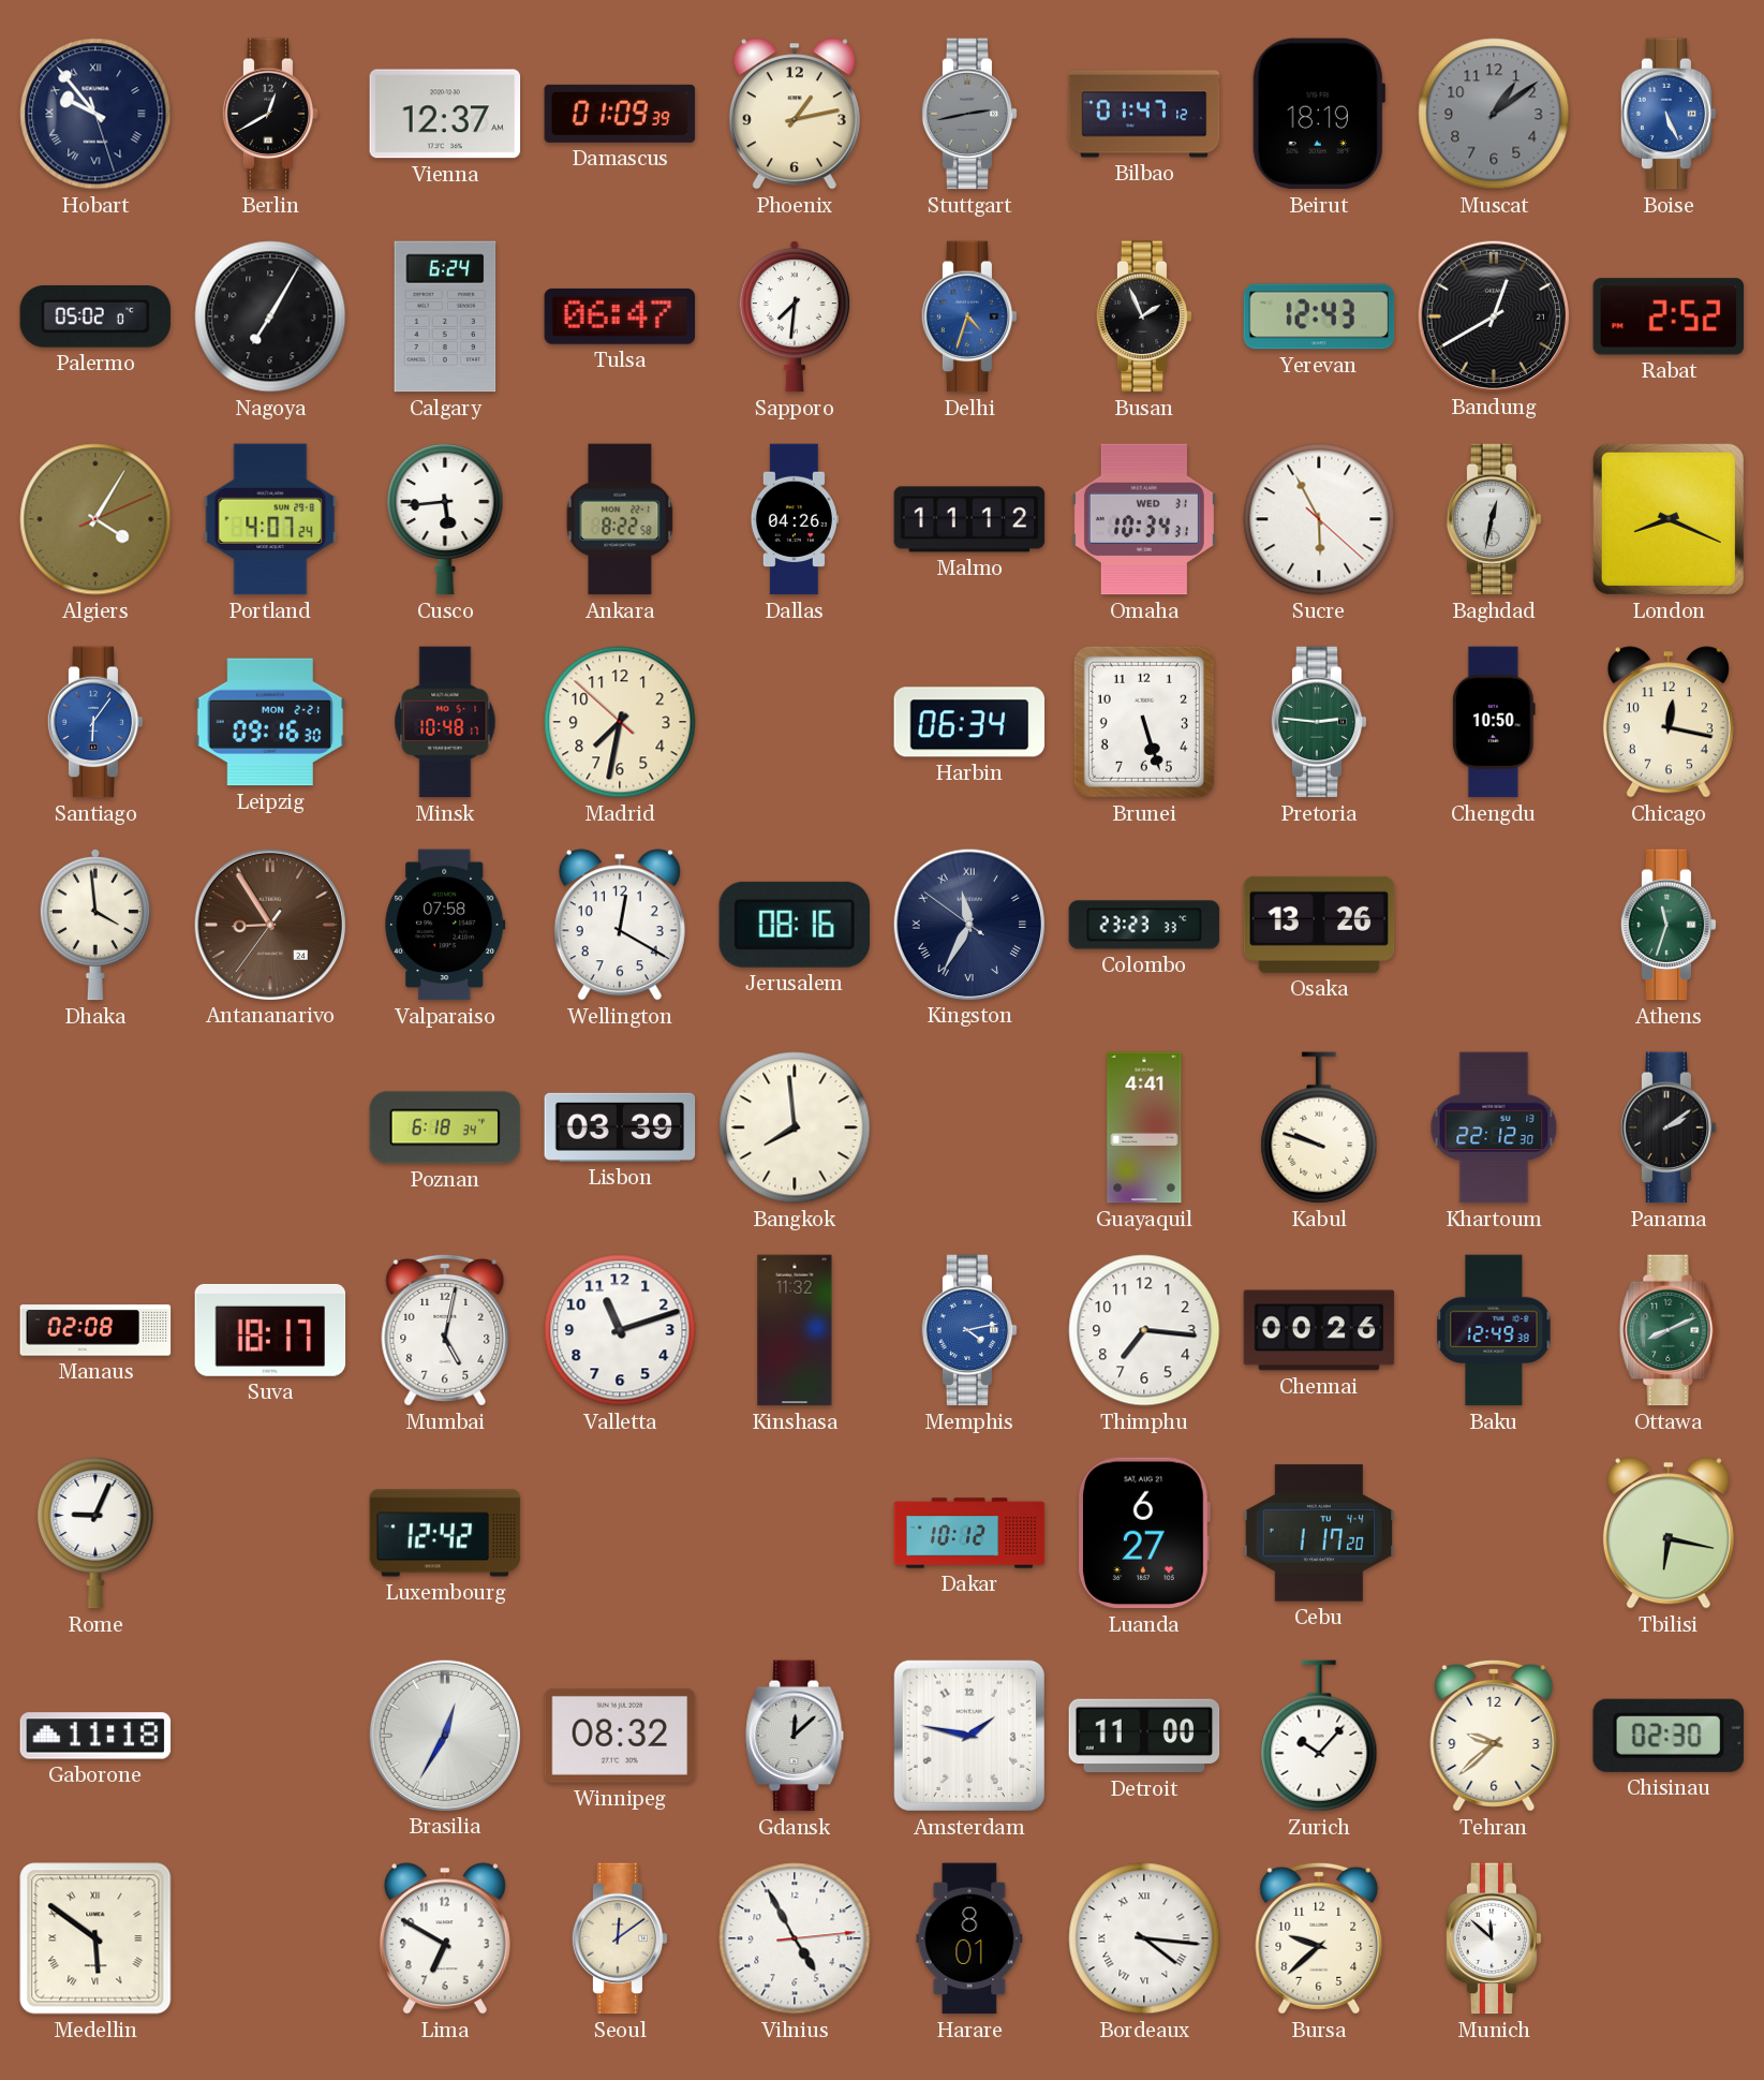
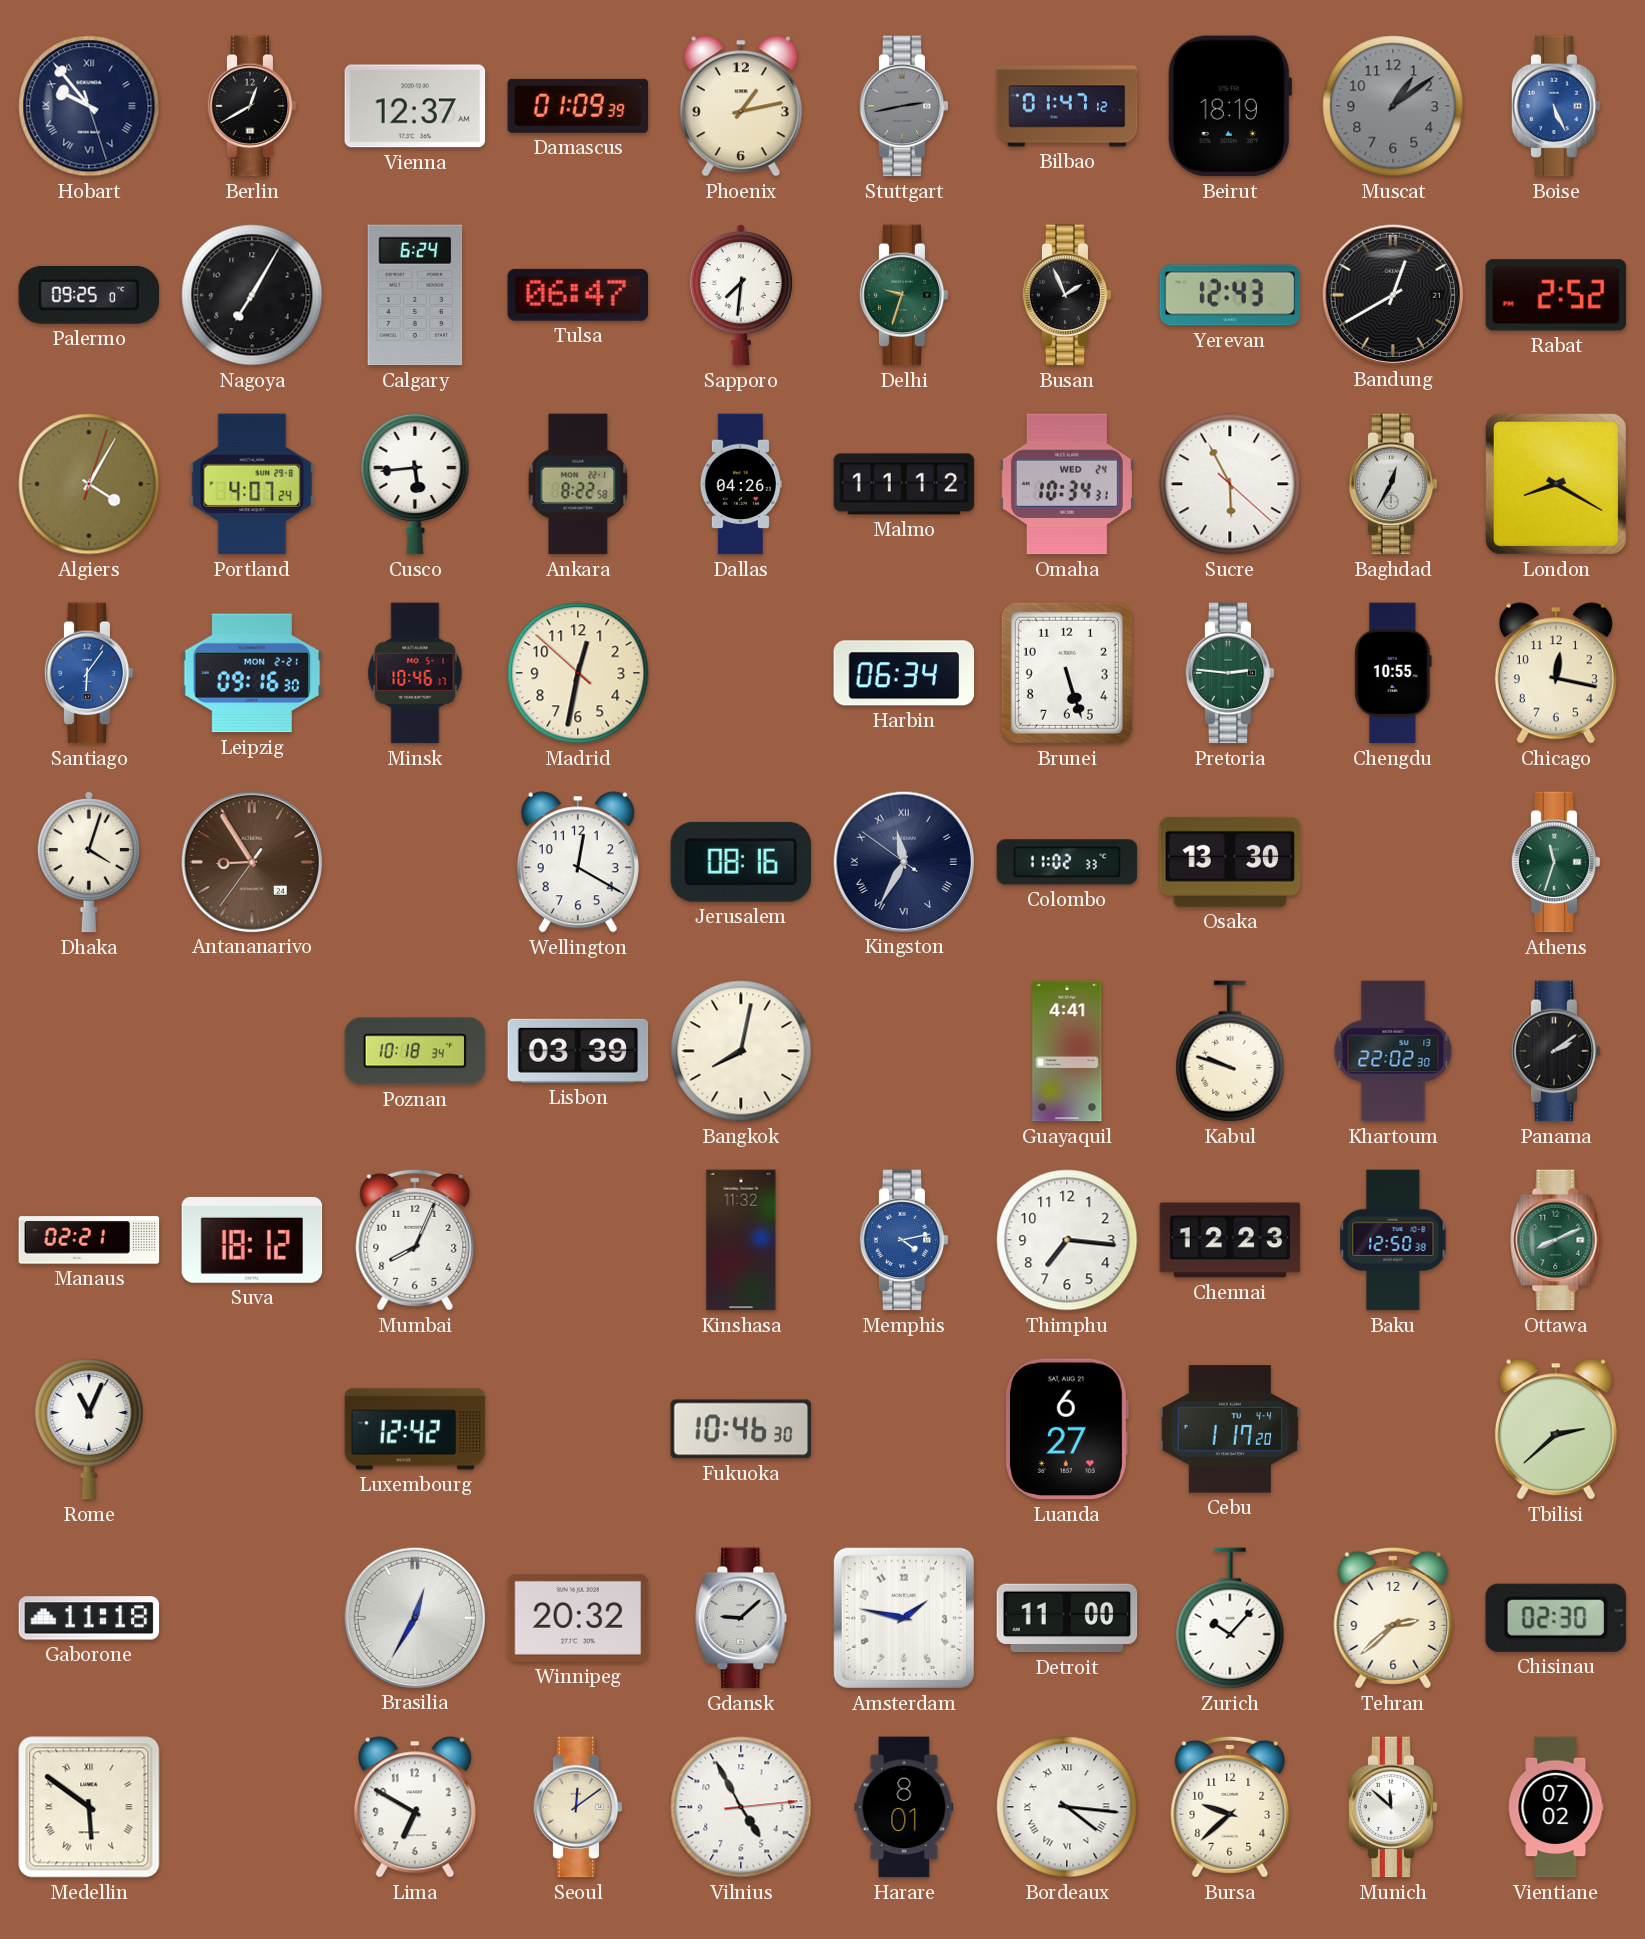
Palermo: 05:02 -> 09:25
Delhi: 4:33 -> 9:33
Delhi dial: blue -> green
Algiers: 4:05:11 -> 4:05:03
Omaha date: WED 31 -> WED 24
Baghdad: 12:32 -> 12:35
London: 8:19 -> 8:20
Minsk: 10:48 -> 10:46
Madrid: 7:31 -> 12:31
Chengdu: 10:50 -> 10:55
Dhaka: 3:59 -> 4:03
Valparaiso: 07:58 -> none
Colombo: 23:23 -> 11:02
Osaka: 13:26 -> 13:30
Poznan: 6:18 -> 10:18
Bangkok: 7:59 -> 8:02
Khartoum: 22:12 -> 22:02
Manaus: 02:08 -> 02:21
Suva: 18:17 -> 18:12
Mumbai: 5:02 -> 8:04
Valletta: 11:12 -> none
Chennai: 00:26 -> 12:23
Baku: 12:49 -> 12:50
Rome: 9:04 -> 11:04
Fukuoka: none -> 10:46
Dakar: 10:12 -> none
Tbilisi: 6:17 -> 2:38
Winnipeg: 08:32 -> 20:32
Gdansk: 12:08 -> 9:08
Tehran: 9:38 -> 2:38
Vientiane: none -> 07:02
